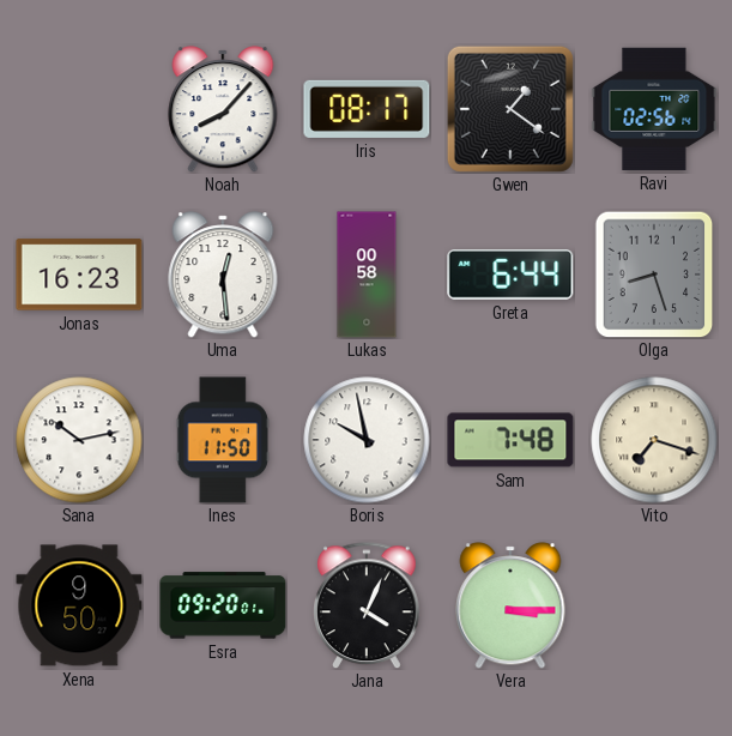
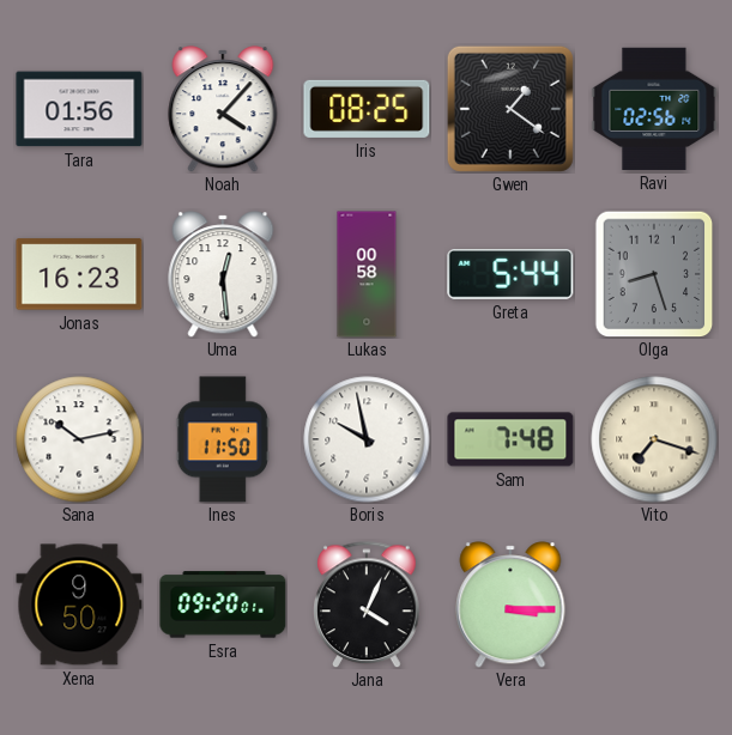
Tara: none -> 01:56
Noah: 8:07 -> 4:07
Iris: 08:17 -> 08:25
Greta: 6:44 -> 5:44
